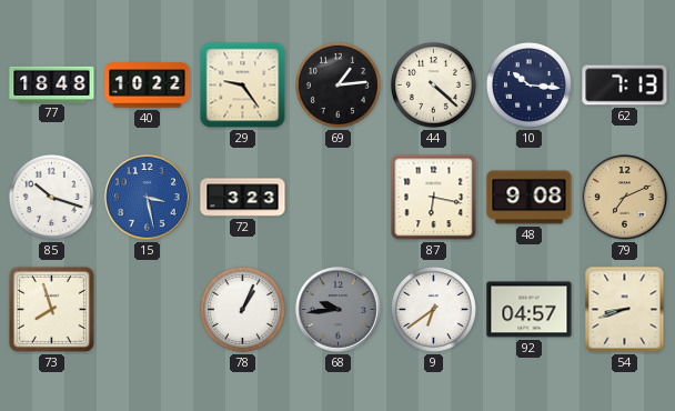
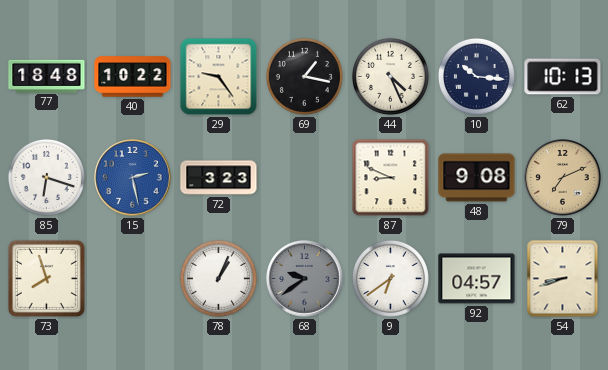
69: 1:14 -> 1:17
44: 4:22 -> 4:26
62: 7:13 -> 10:13
85: 10:18 -> 6:18
15: 3:28 -> 2:28
87: 6:17 -> 8:49
68: 9:44 -> 9:39
